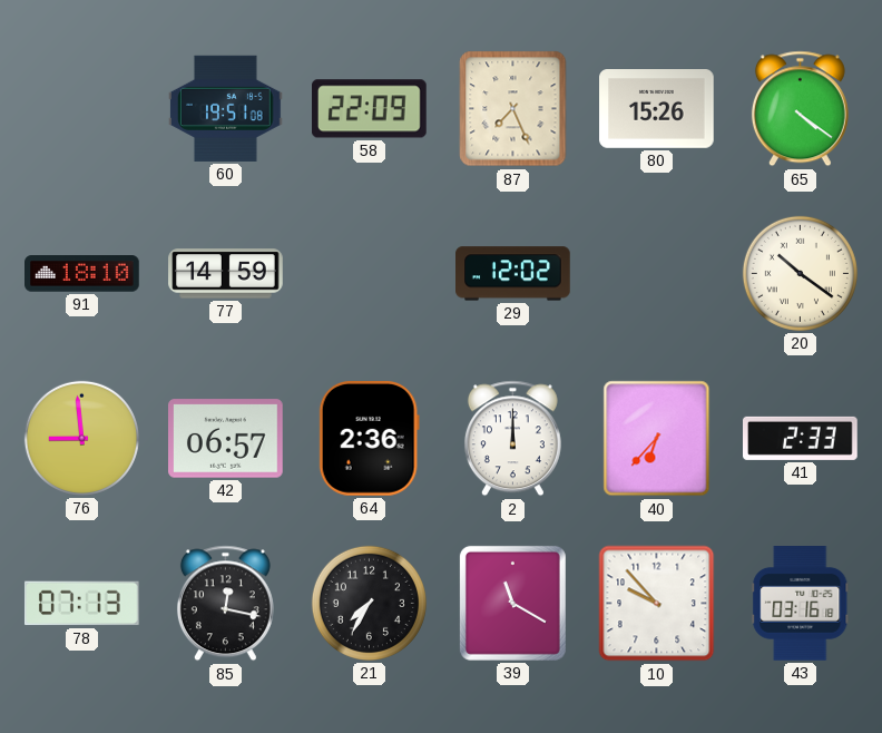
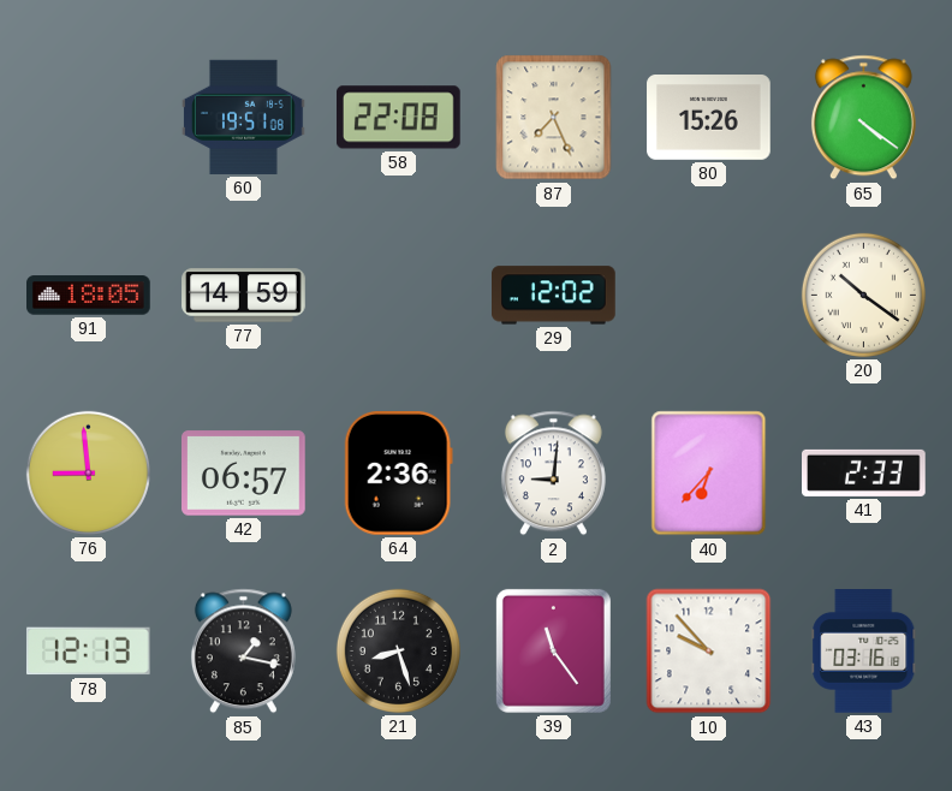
58: 22:09 -> 22:08
91: 18:10 -> 18:05
2: 12:00 -> 9:01
78: 07:13 -> 12:13
85: 12:17 -> 1:17
21: 7:35 -> 8:27
39: 11:20 -> 11:24
